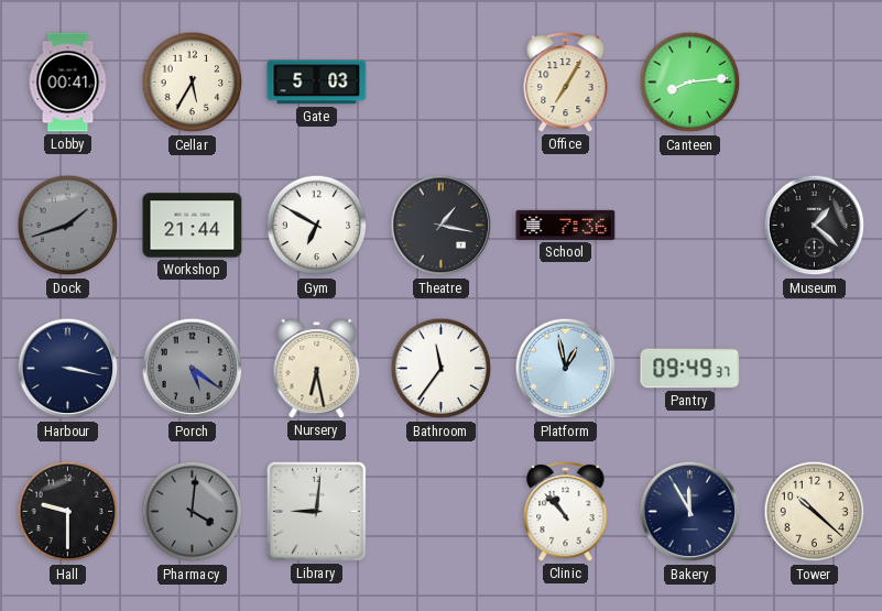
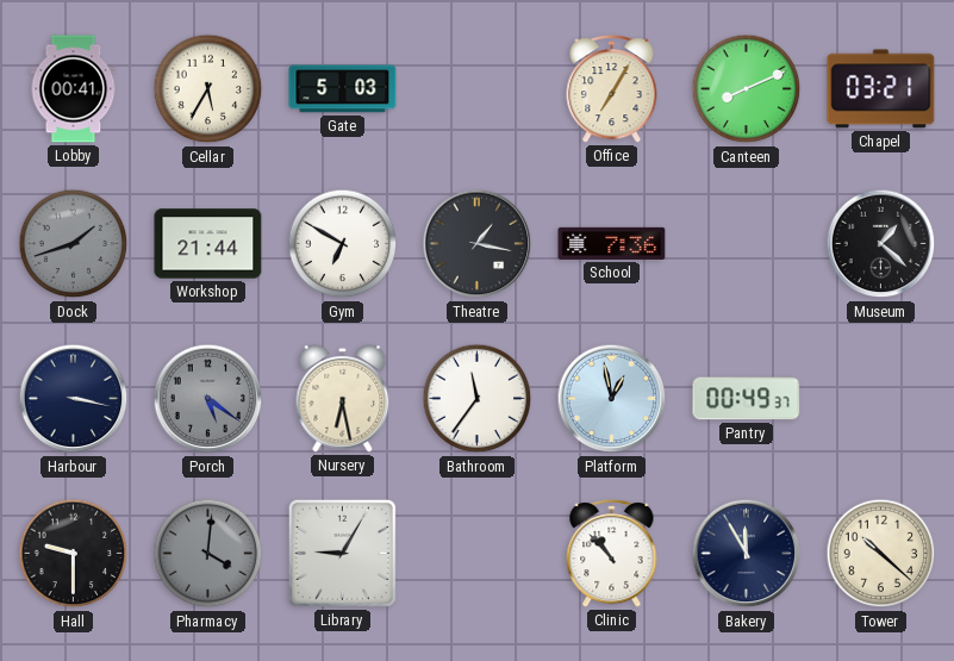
Canteen: 8:14 -> 8:11
Chapel: none -> 03:21
Pantry: 09:49 -> 00:49
Library: 9:01 -> 9:05
